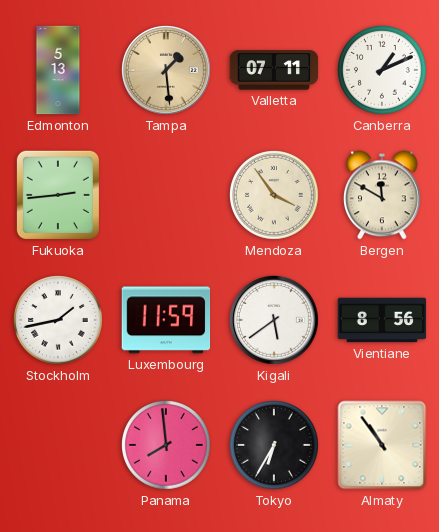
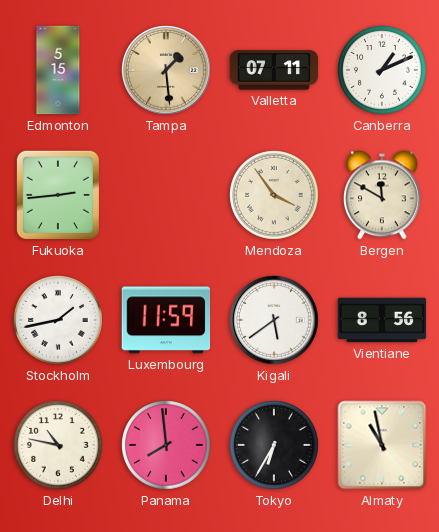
Edmonton: 5:13 -> 5:15
Delhi: none -> 10:47
Almaty: 10:54 -> 10:58
